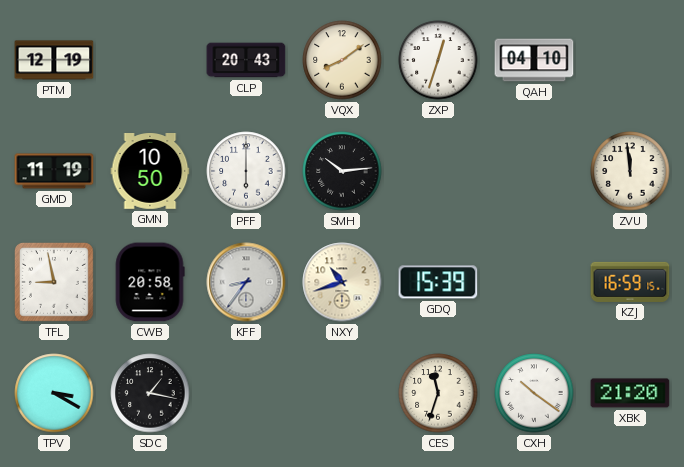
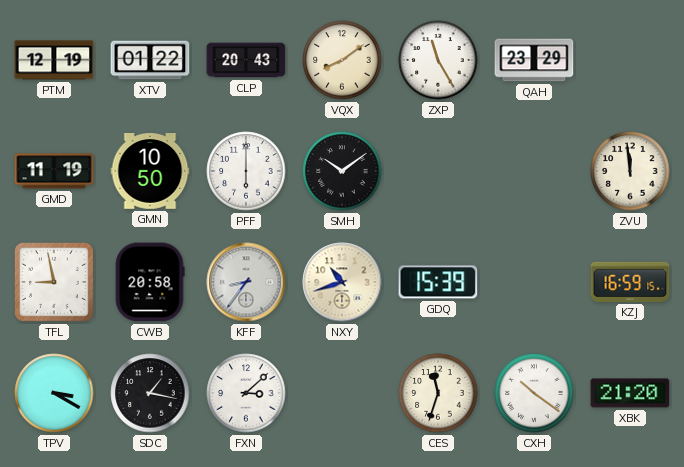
XTV: none -> 01:22
ZXP: 12:33 -> 11:25
QAH: 04:10 -> 23:29
SMH: 10:14 -> 10:09
FXN: none -> 3:08
